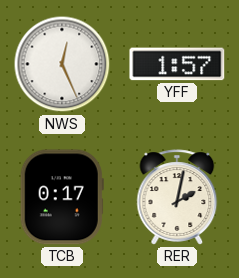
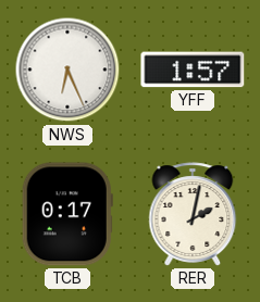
NWS: 12:26 -> 6:26
